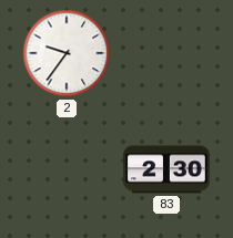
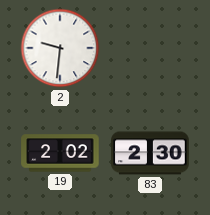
2: 9:36 -> 9:31
19: none -> 2:02
